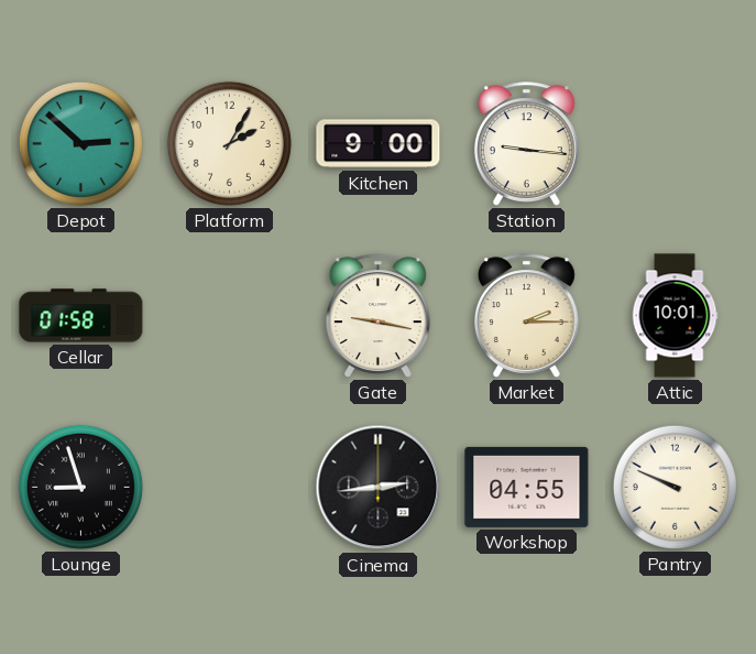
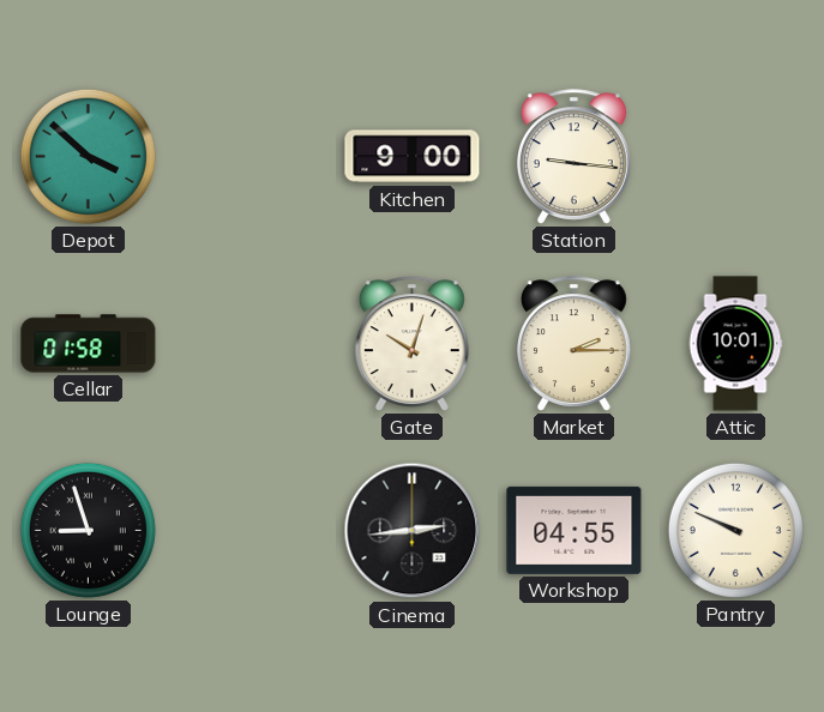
Depot: 2:52 -> 3:52
Platform: 2:05 -> none
Gate: 9:17 -> 10:03
